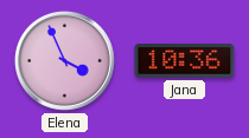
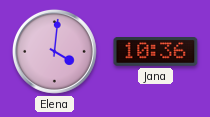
Elena: 3:56 -> 4:01
